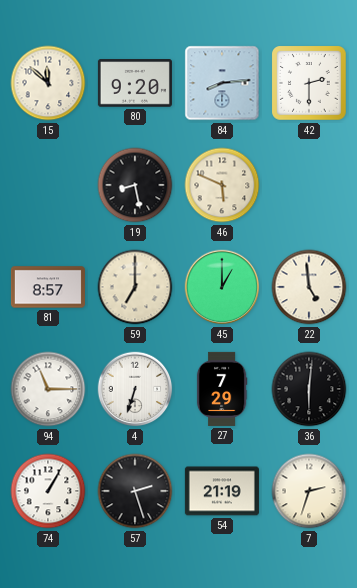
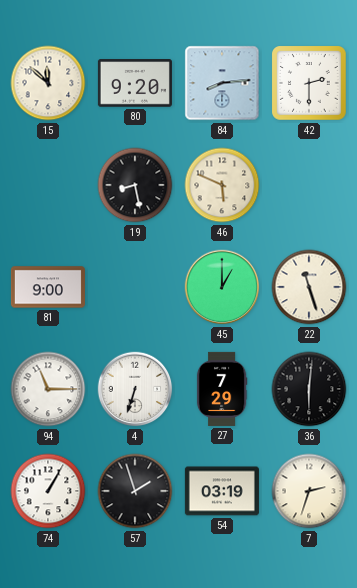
81: 8:57 -> 9:00
59: 7:00 -> none
22: 4:59 -> 11:27
57: 2:27 -> 1:57
54: 21:19 -> 03:19
